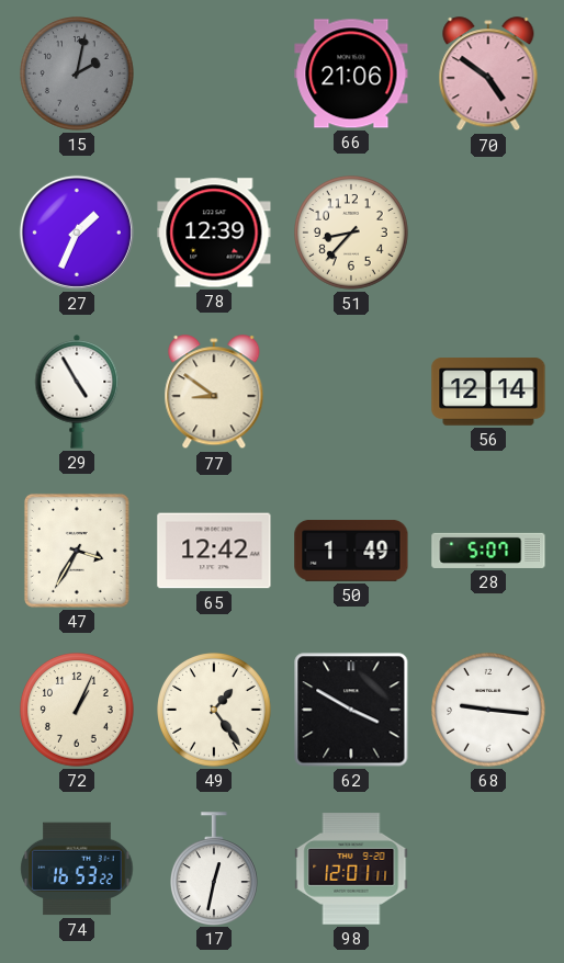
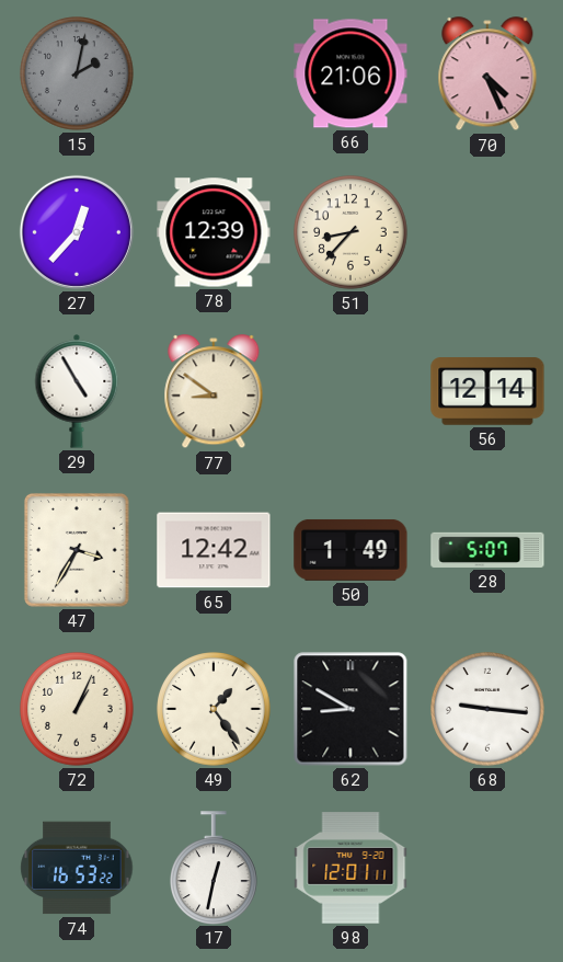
70: 4:51 -> 4:26
27: 1:34 -> 12:37
62: 3:50 -> 8:50
